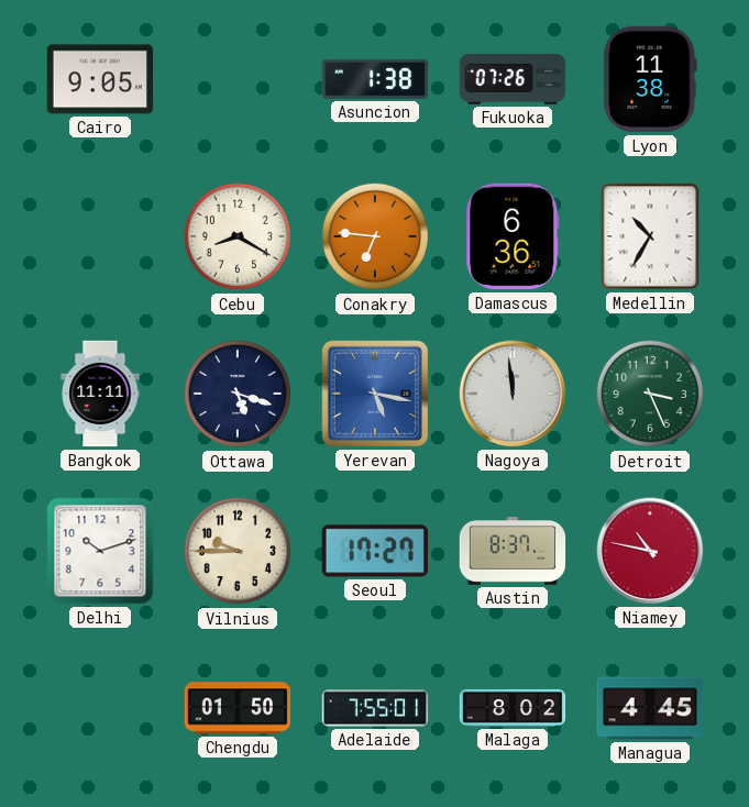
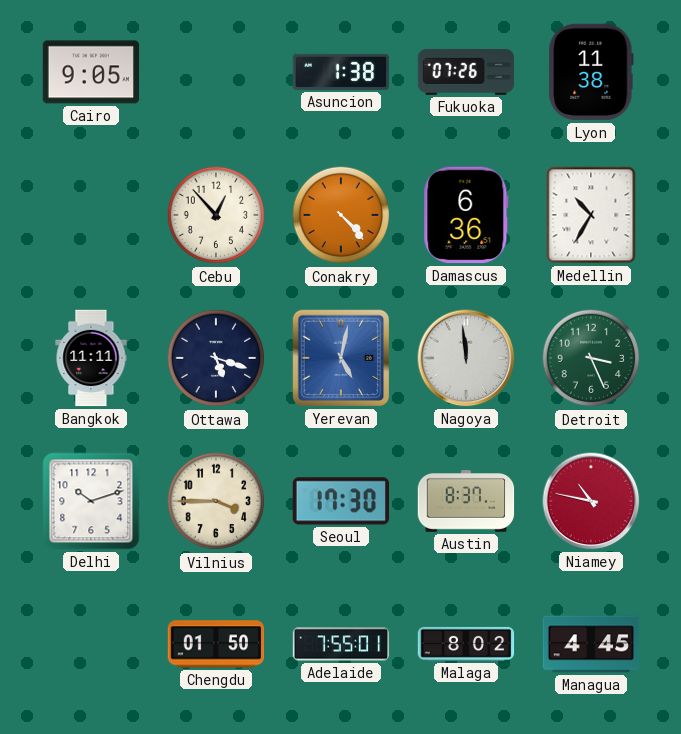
Cebu: 8:20 -> 12:53
Conakry: 6:46 -> 4:23
Yerevan: 5:17 -> 5:02
Vilnius: 9:45 -> 3:45
Seoul: 17:27 -> 17:30
